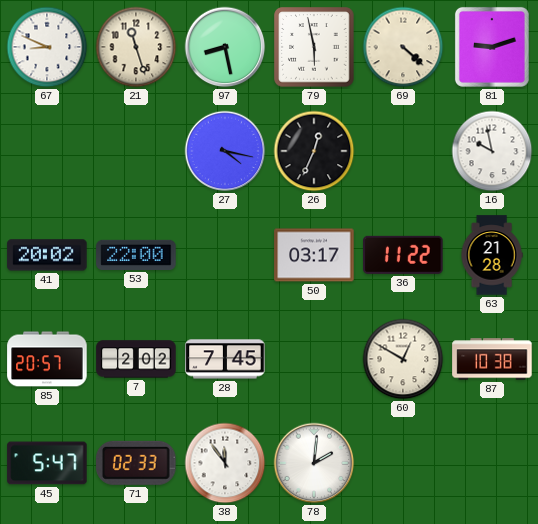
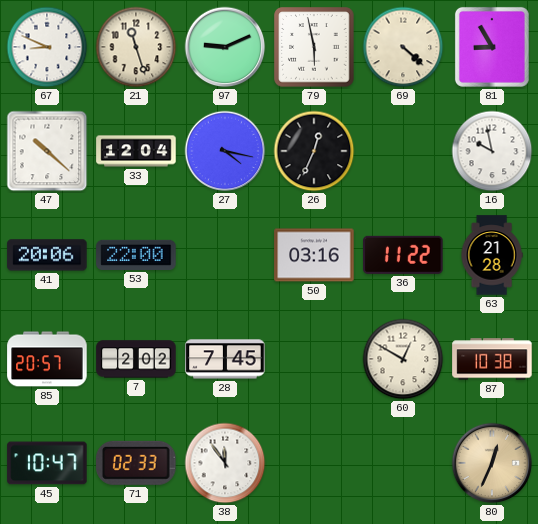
97: 8:28 -> 9:11
81: 9:12 -> 8:55
47: none -> 10:22
33: none -> 12:04
41: 20:02 -> 20:06
50: 03:17 -> 03:16
45: 5:47 -> 10:47
78: 2:01 -> none
80: none -> 12:34
